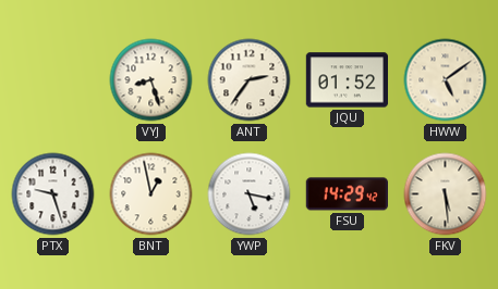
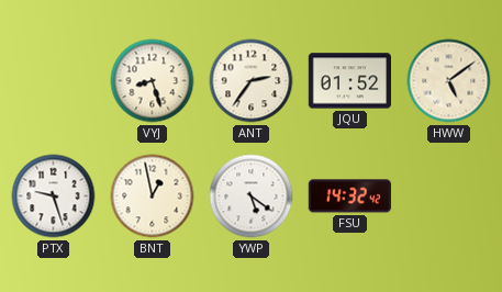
YWP: 5:17 -> 5:21
FSU: 14:29 -> 14:32
FKV: 5:29 -> none
